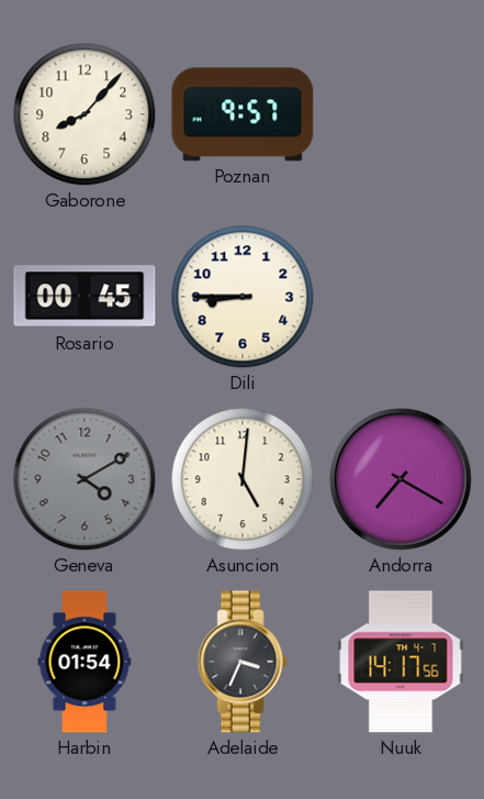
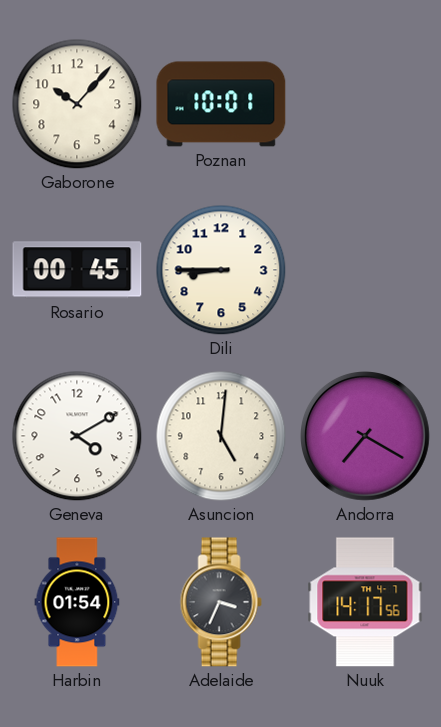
Gaborone: 8:07 -> 10:07
Poznan: 9:57 -> 10:01
Geneva dial: grey -> white
